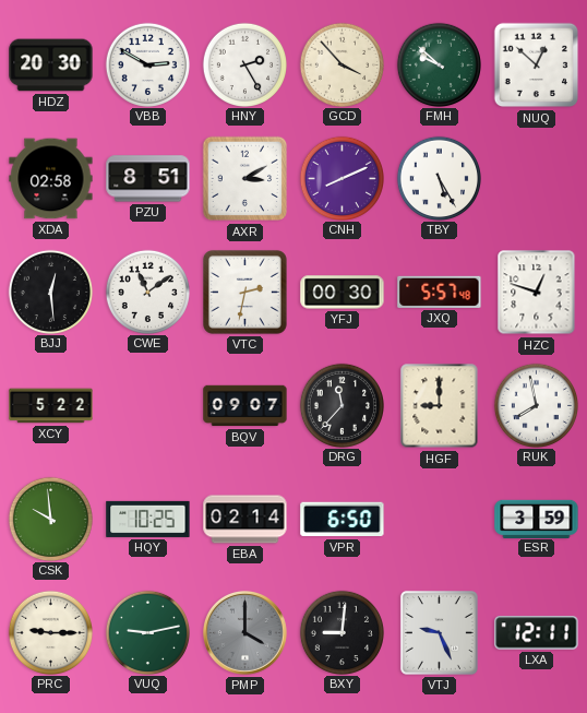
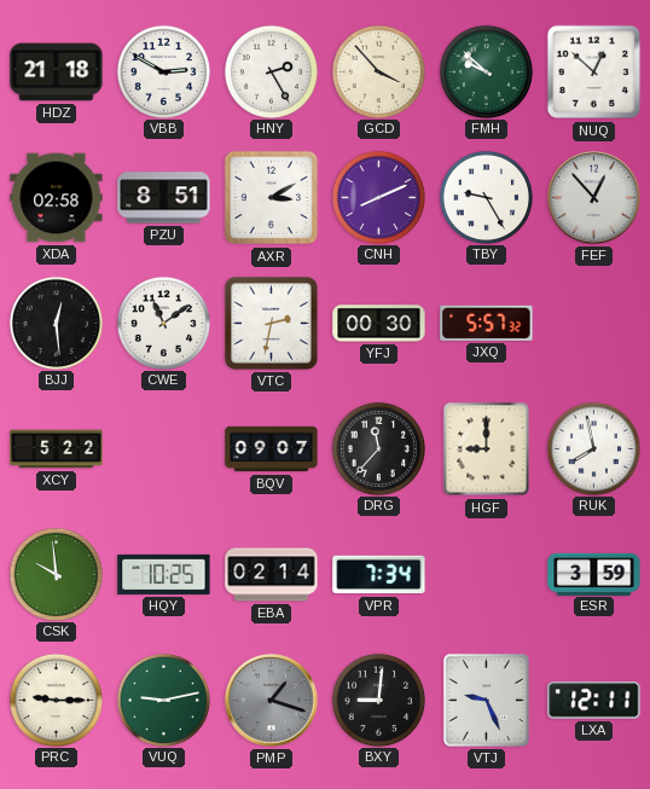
HDZ: 20:30 -> 21:18
TBY: 5:25 -> 9:25
FEF: none -> 12:53
JXQ: 5:57:48 -> 5:57:32
HZC: 12:48 -> none
VPR: 6:50 -> 7:34
PMP: 4:00 -> 1:18
